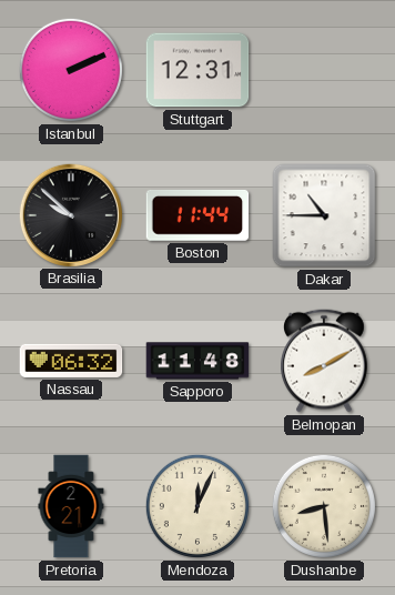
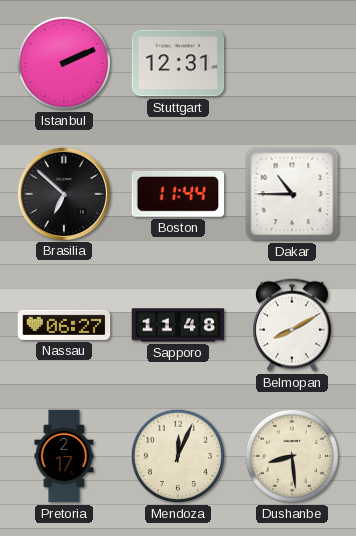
Brasilia: 9:52 -> 6:52
Nassau: 06:32 -> 06:27
Pretoria: 2:21 -> 2:17
